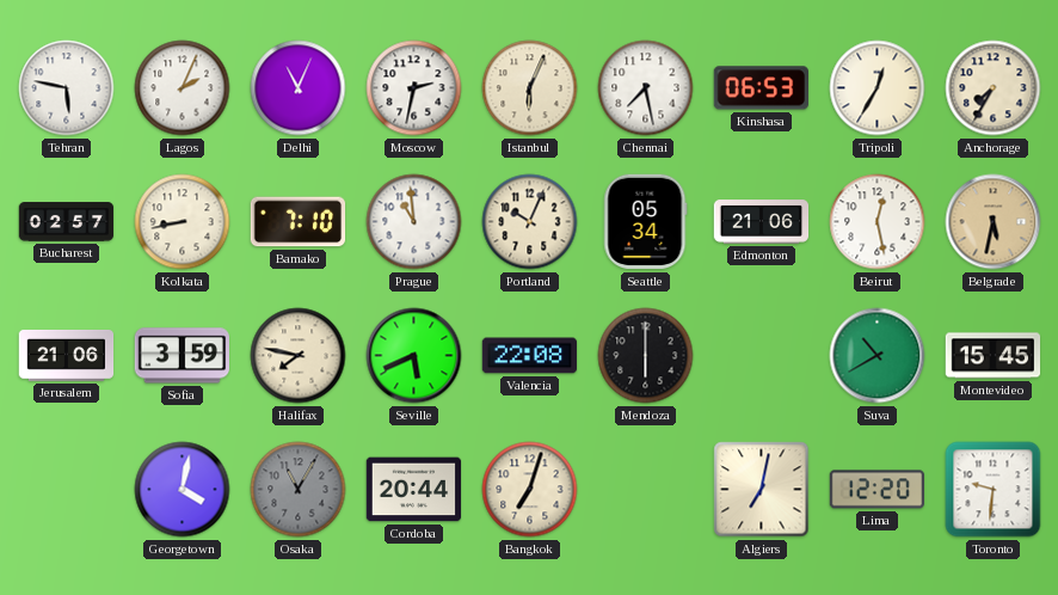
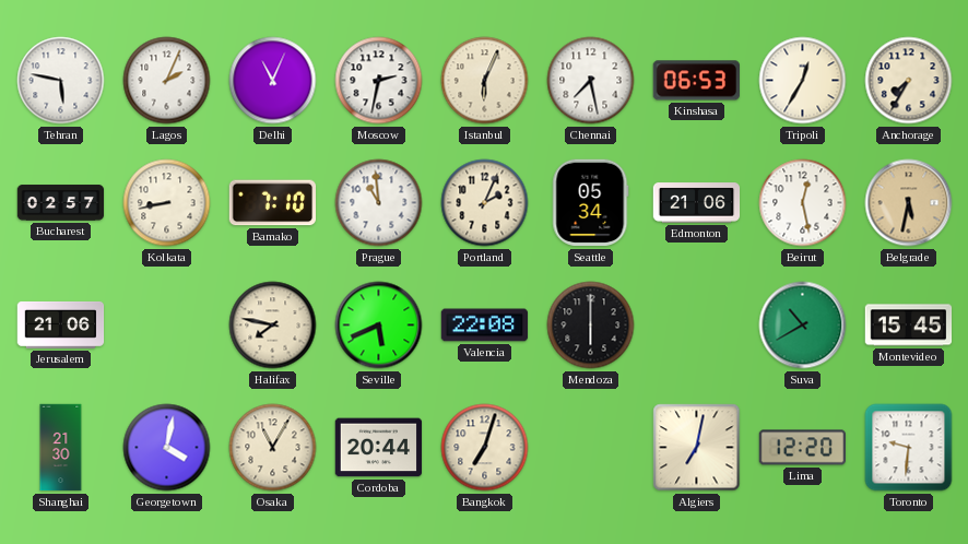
Portland: 10:04 -> 2:04
Sofia: 3:59 -> none
Shanghai: none -> 21:30
Osaka dial: grey -> cream
